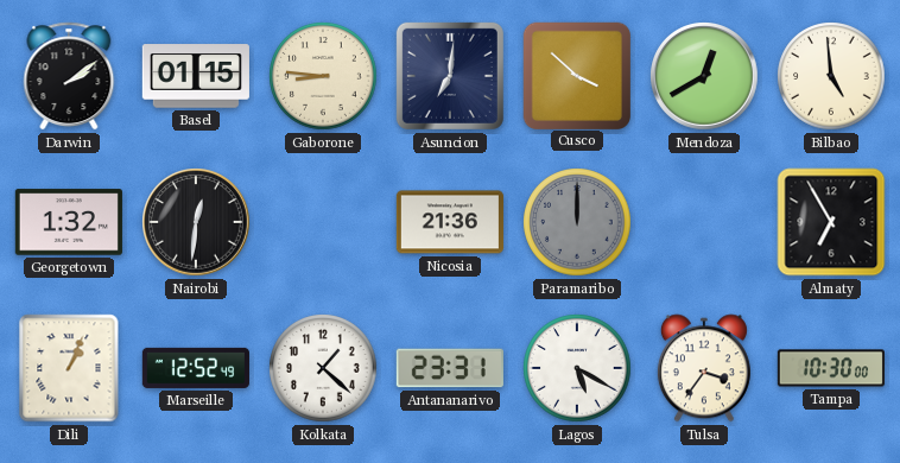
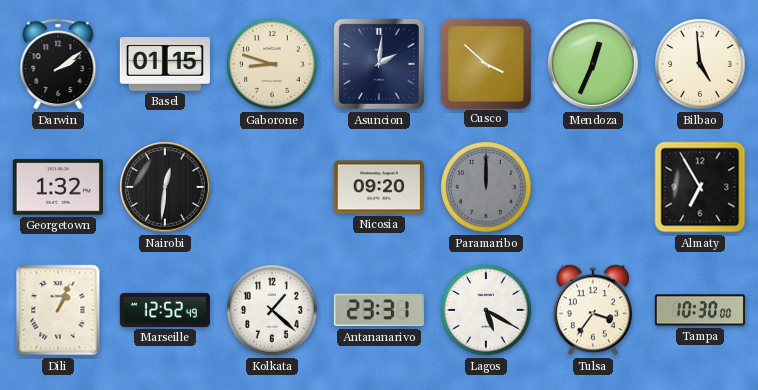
Gaborone: 8:46 -> 8:48
Asuncion: 7:01 -> 2:01
Mendoza: 12:40 -> 12:34
Nicosia: 21:36 -> 09:20
